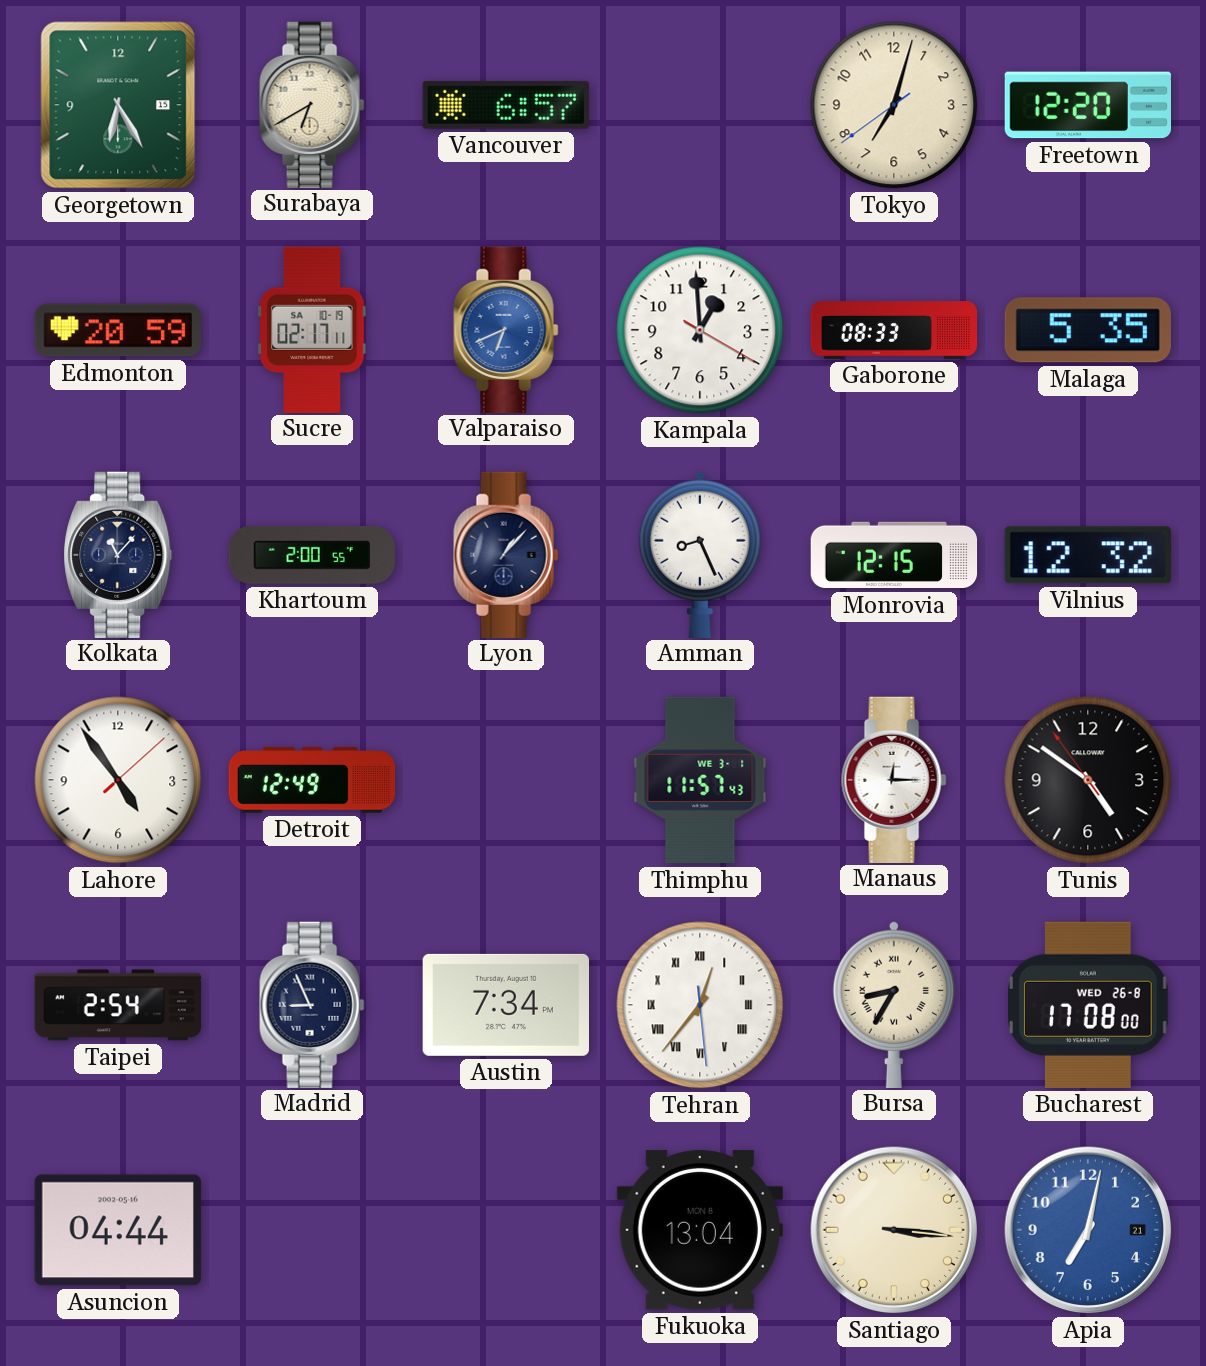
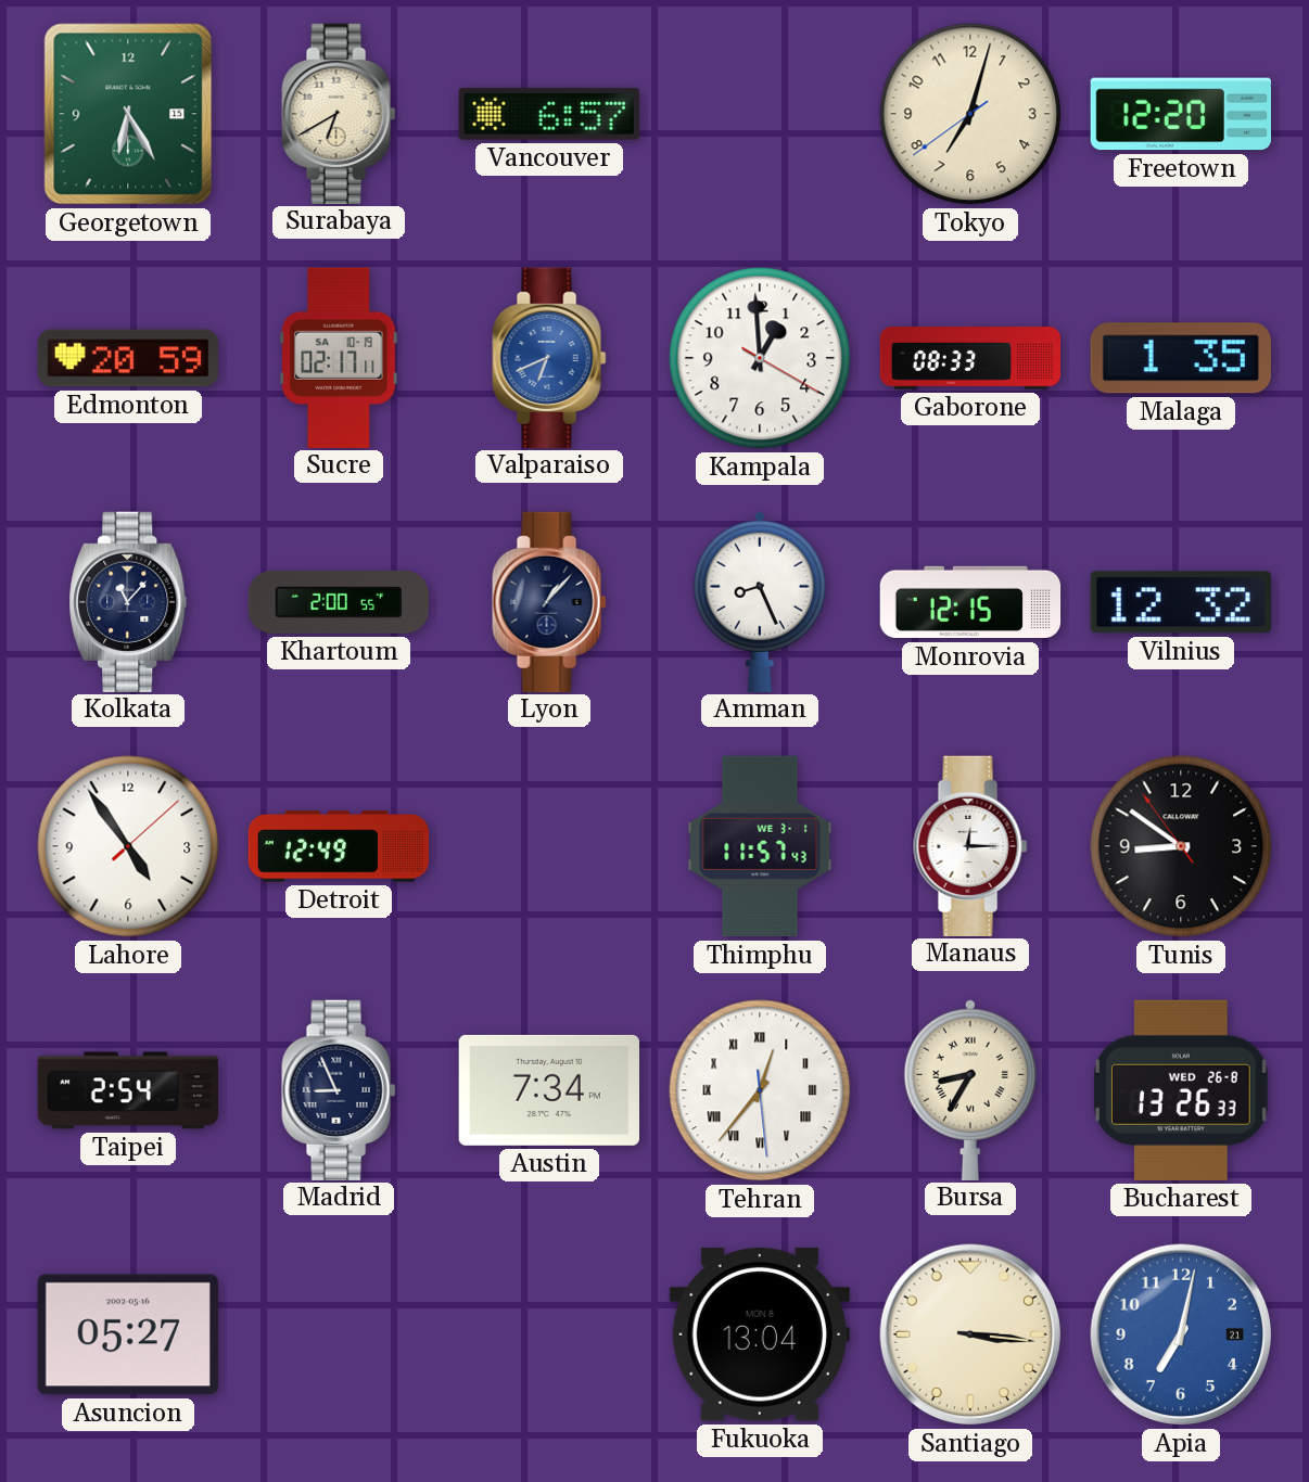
Malaga: 5:35 -> 1:35
Tunis: 4:50 -> 8:50
Bucharest: 17:08 -> 13:26
Asuncion: 04:44 -> 05:27
